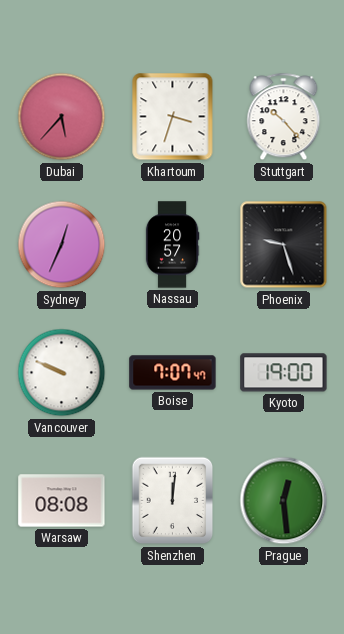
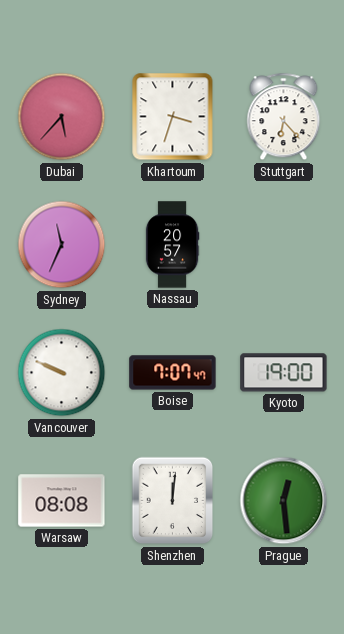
Stuttgart: 10:23 -> 6:23
Sydney: 12:34 -> 11:34
Phoenix: 9:27 -> none
